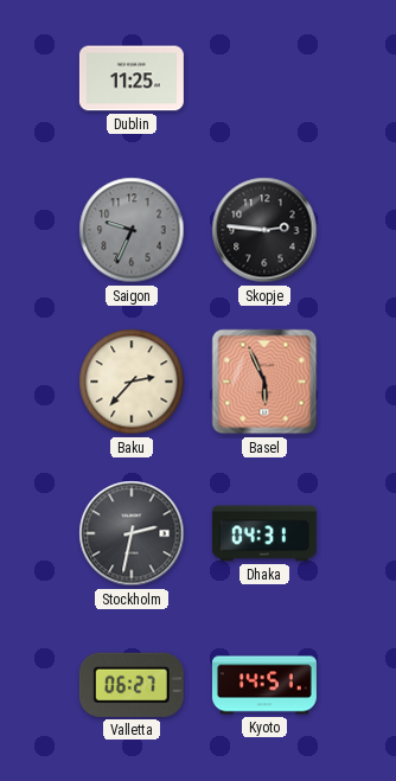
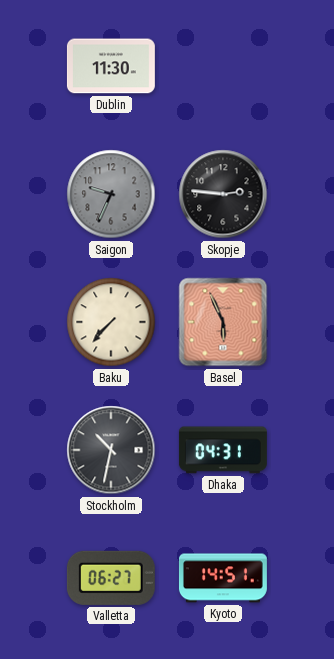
Dublin: 11:25 -> 11:30
Baku: 2:37 -> 7:37
Stockholm: 2:32 -> 10:32
